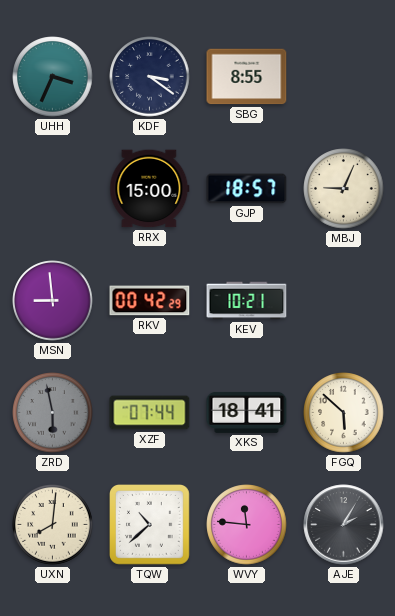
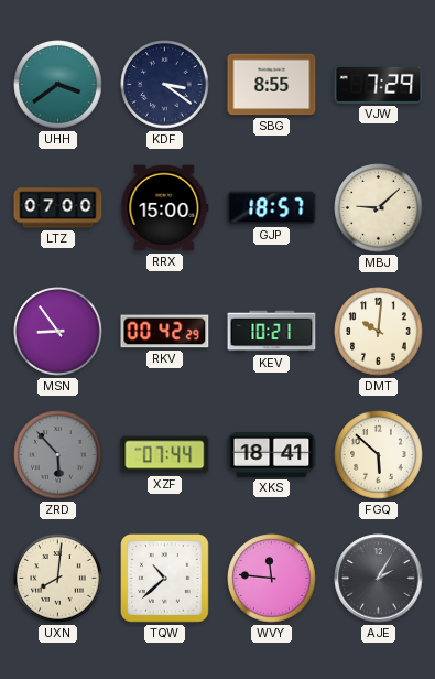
UHH: 3:34 -> 3:39
VJW: none -> 7:29
LTZ: none -> 07:00
MBJ: 9:04 -> 9:08
MSN: 8:59 -> 8:54
DMT: none -> 10:01
ZRD: 5:58 -> 5:53
